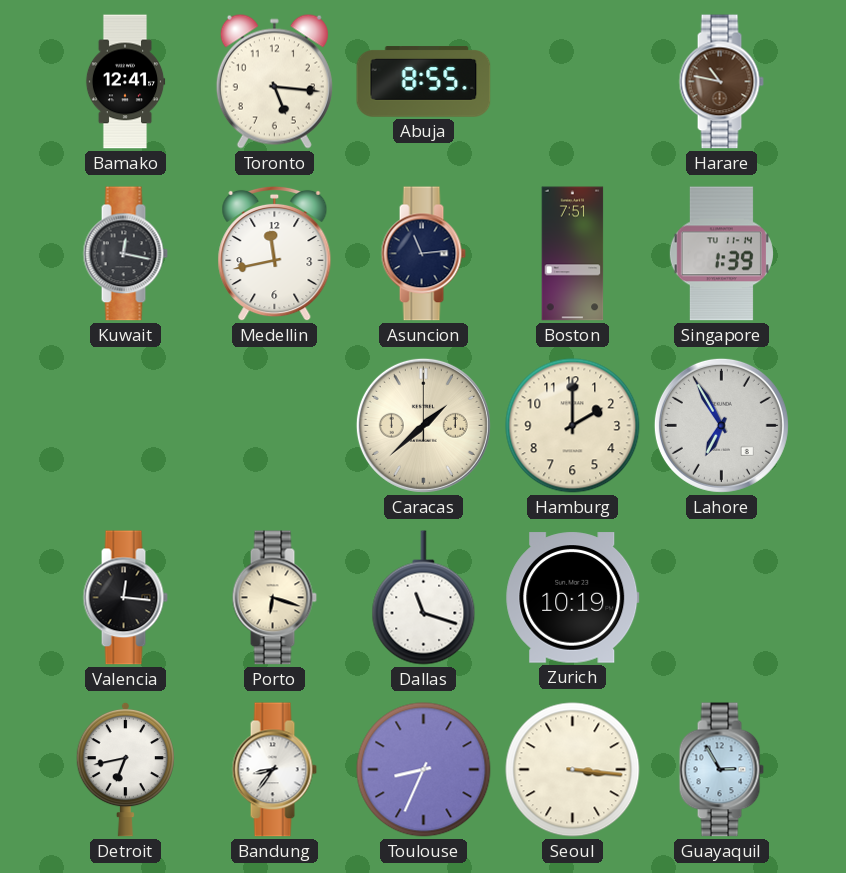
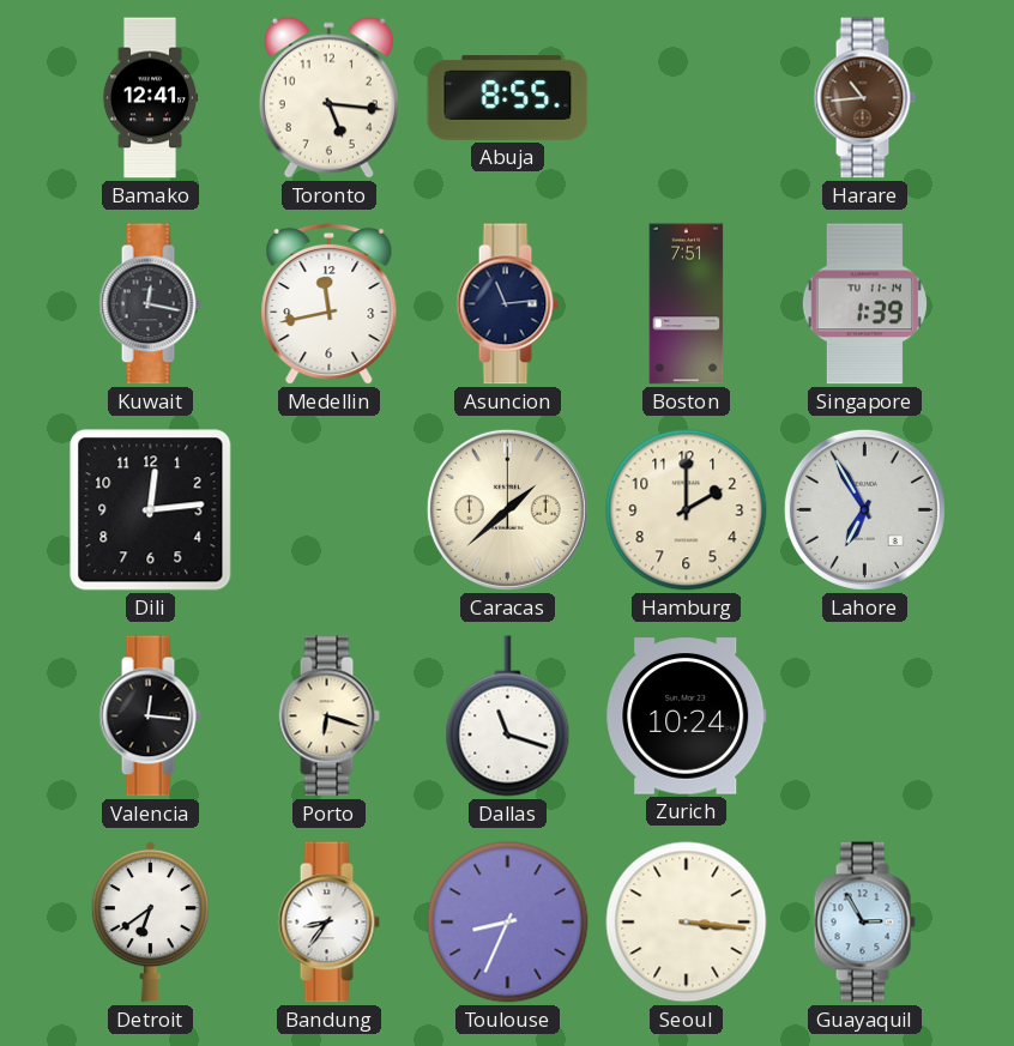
Harare: 10:47 -> 10:44
Dili: none -> 12:14
Zurich: 10:19 -> 10:24
Detroit: 6:43 -> 6:39
